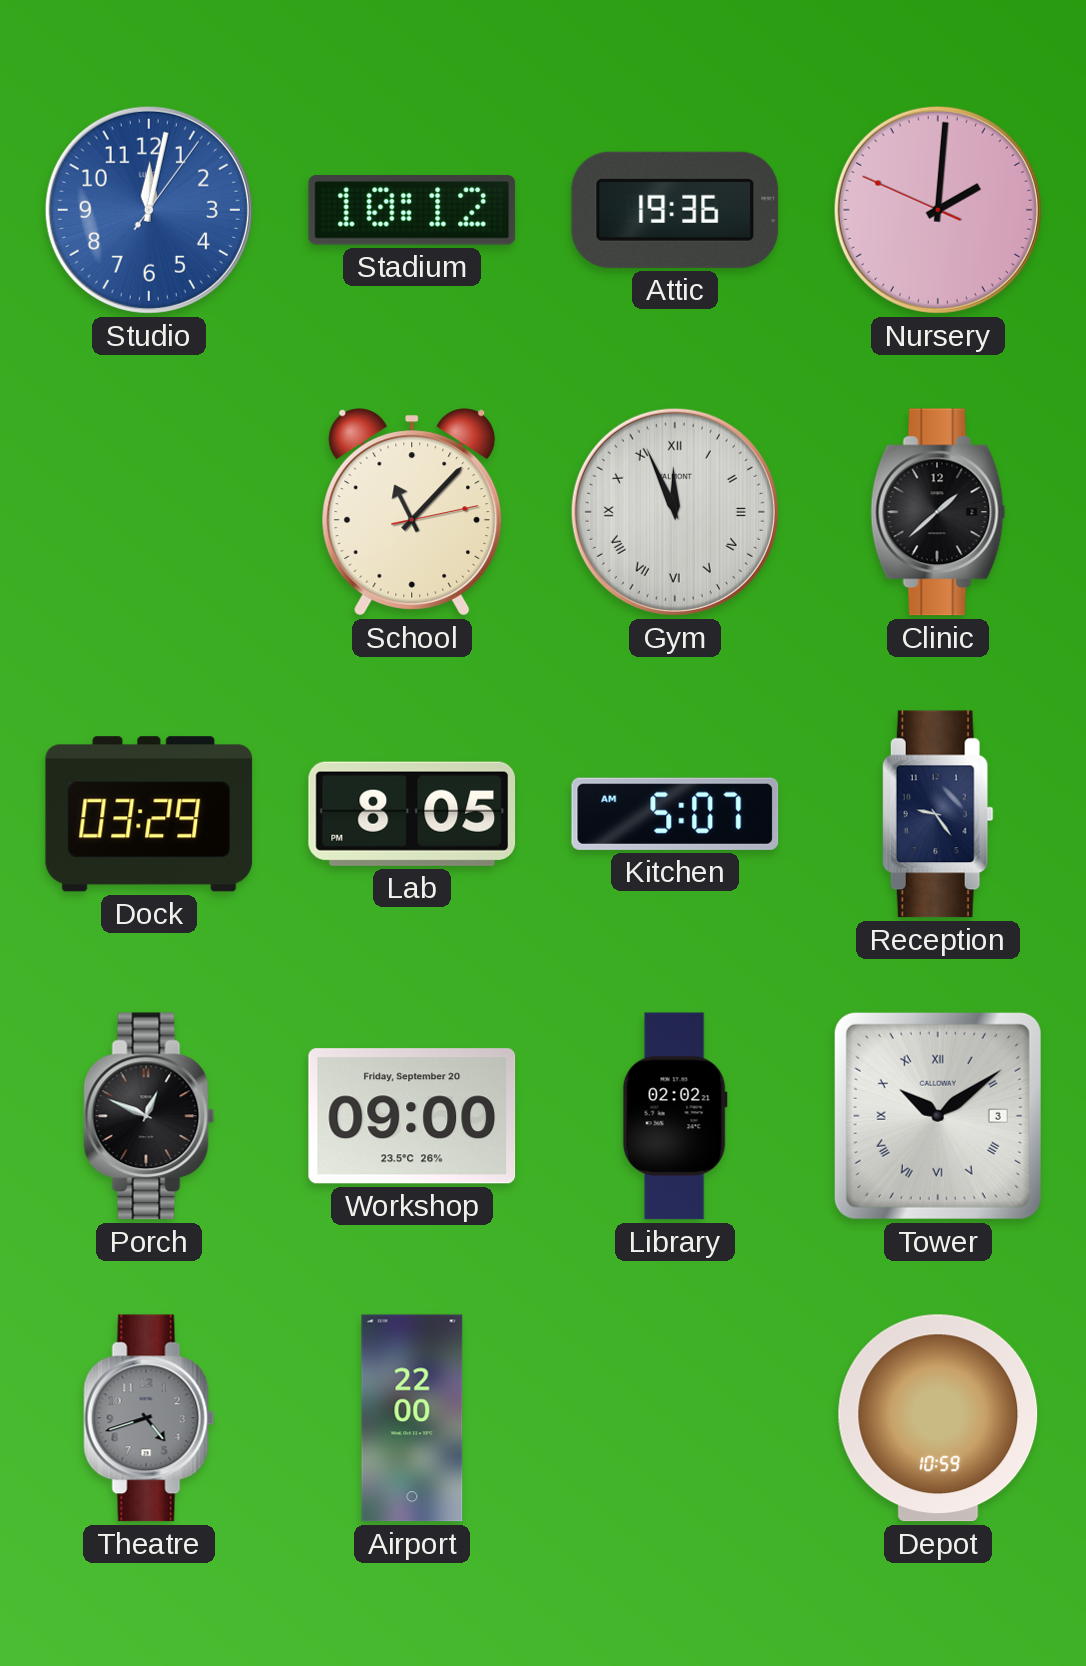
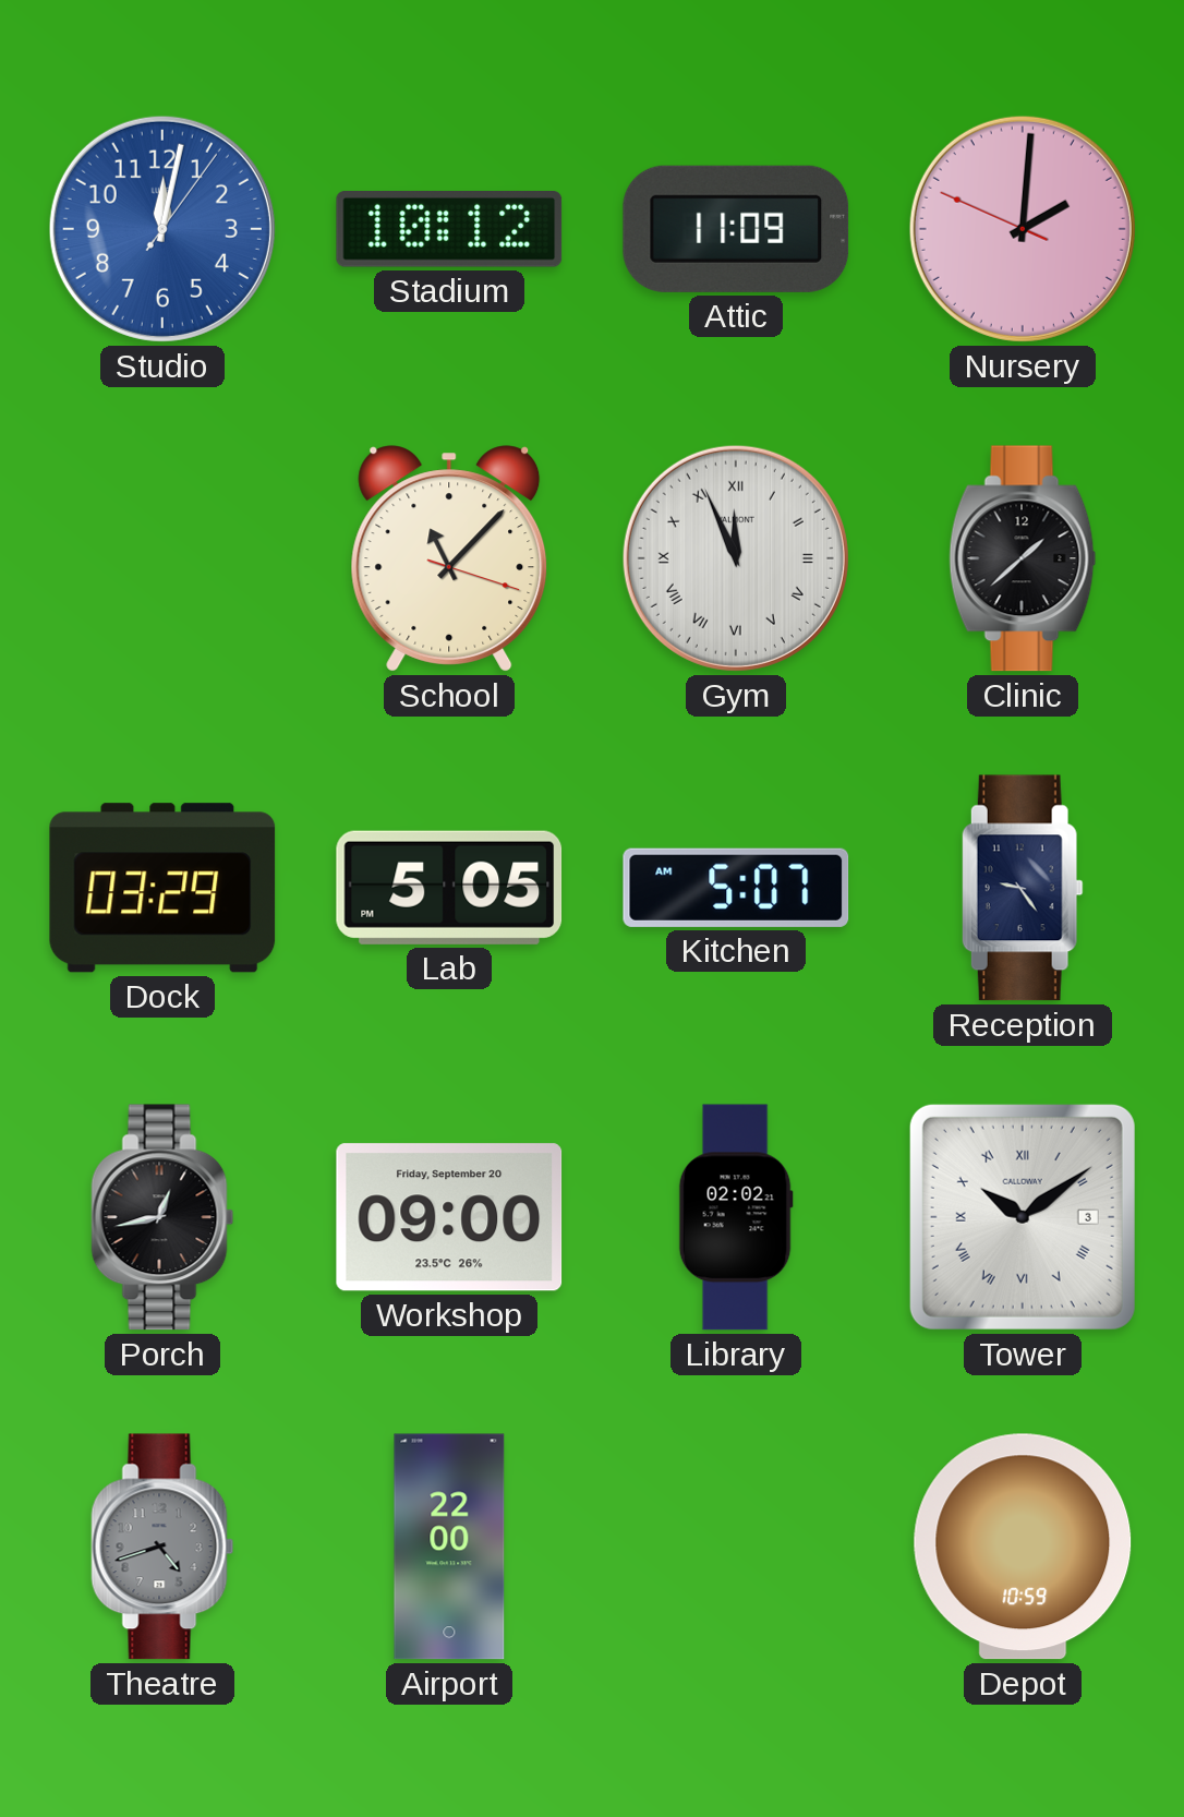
Attic: 19:36 -> 11:09
School: 11:07:13 -> 11:07:18
Lab: 8:05 -> 5:05
Porch: 12:49 -> 12:43
